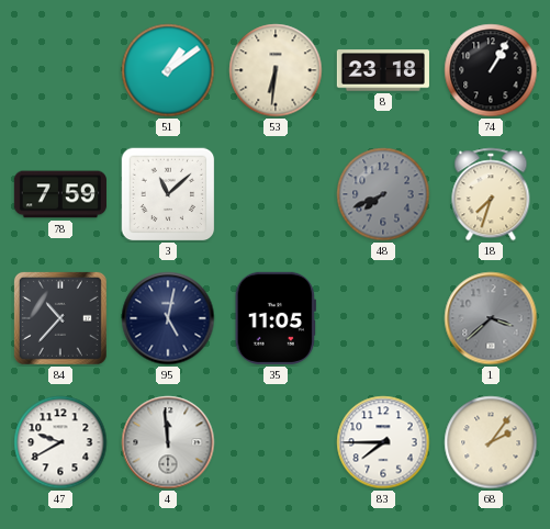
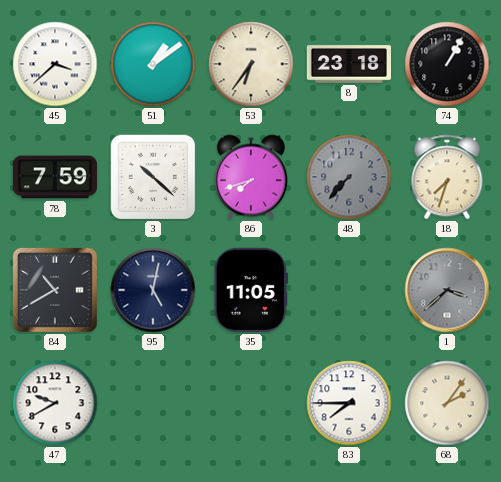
45: none -> 3:38
53: 6:31 -> 6:36
3: 11:08 -> 10:22
86: none -> 7:42
48: 7:41 -> 7:37
84: 10:37 -> 10:40
4: 11:59 -> none
